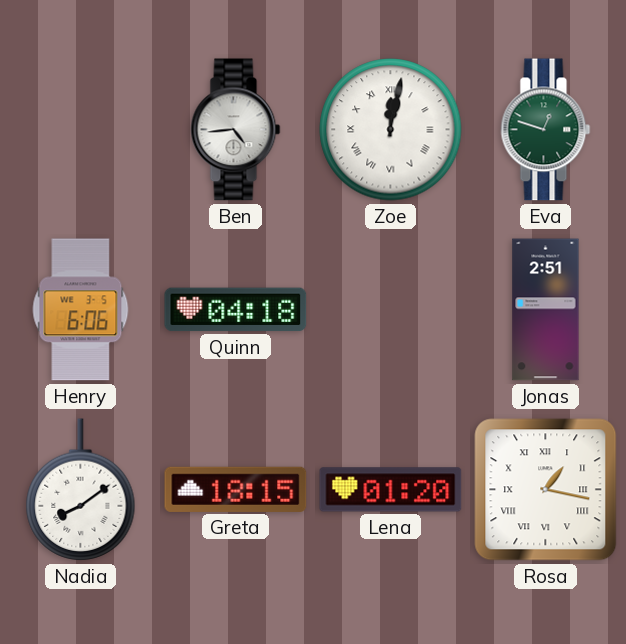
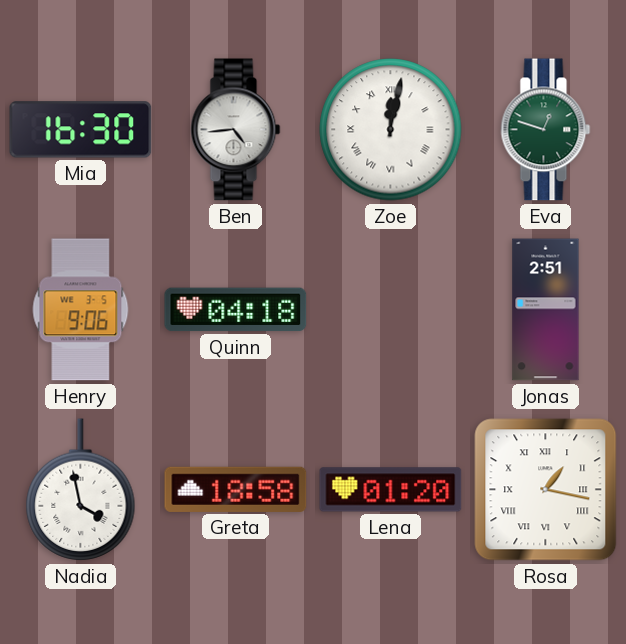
Mia: none -> 16:30
Henry: 6:06 -> 9:06
Nadia: 8:09 -> 3:58
Greta: 18:15 -> 18:58
